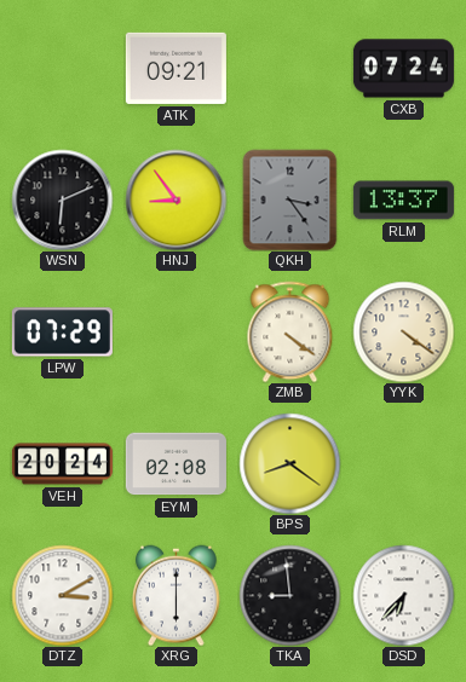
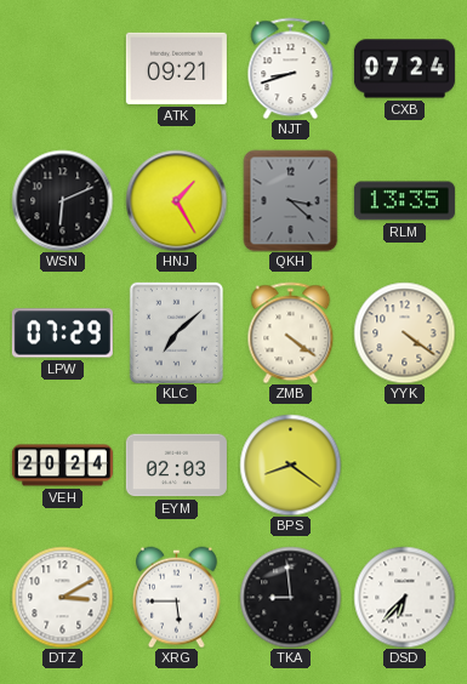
NJT: none -> 8:42
HNJ: 8:54 -> 1:25
QKH: 3:24 -> 3:22
RLM: 13:37 -> 13:35
KLC: none -> 7:08
EYM: 02:08 -> 02:03
XRG: 6:00 -> 5:45
